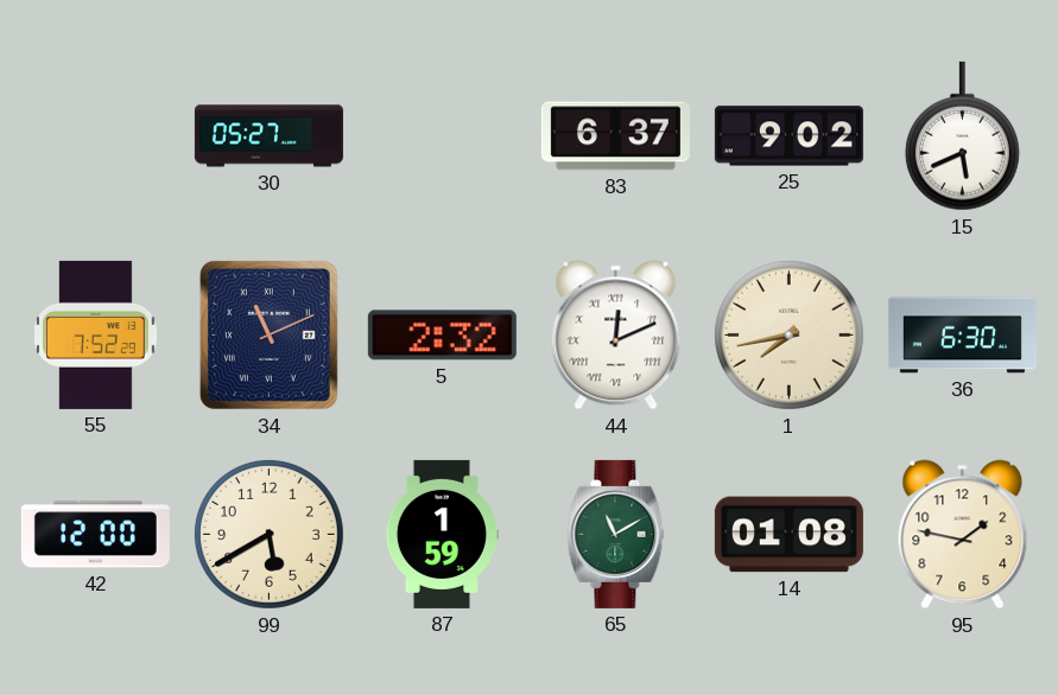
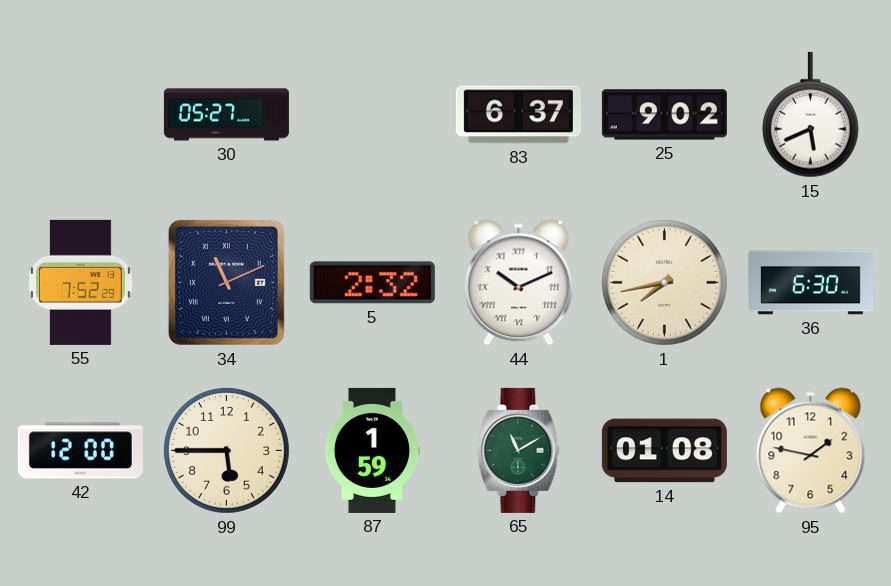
44: 12:11 -> 10:11
99: 5:40 -> 5:45
